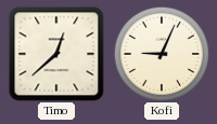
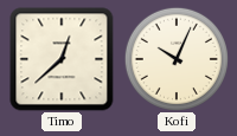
Kofi: 9:04 -> 10:04
